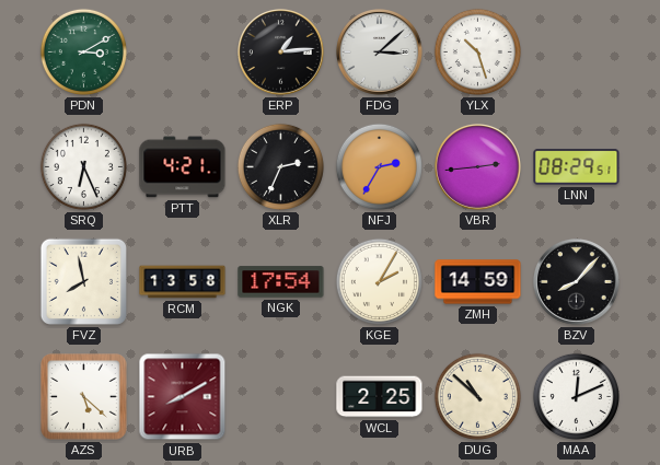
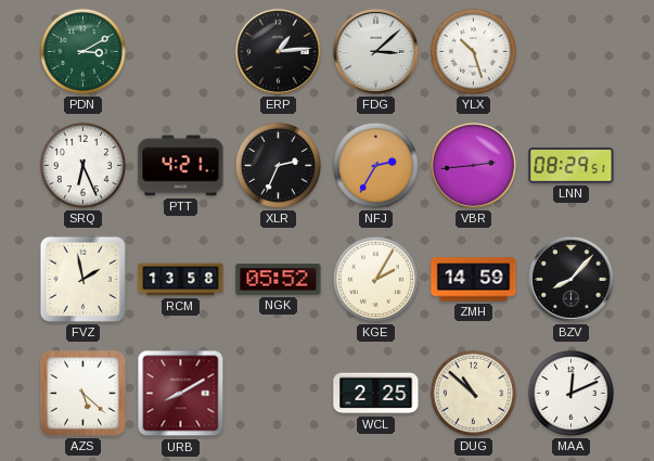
FVZ: 7:58 -> 1:58
NGK: 17:54 -> 05:52
